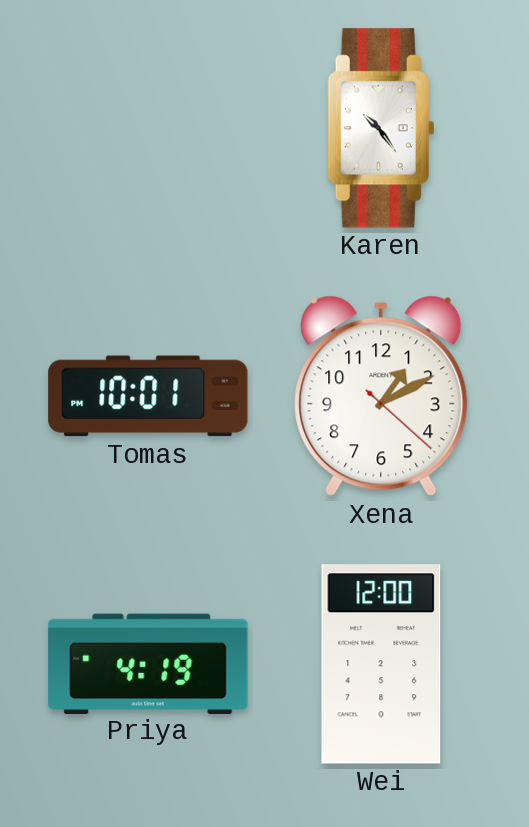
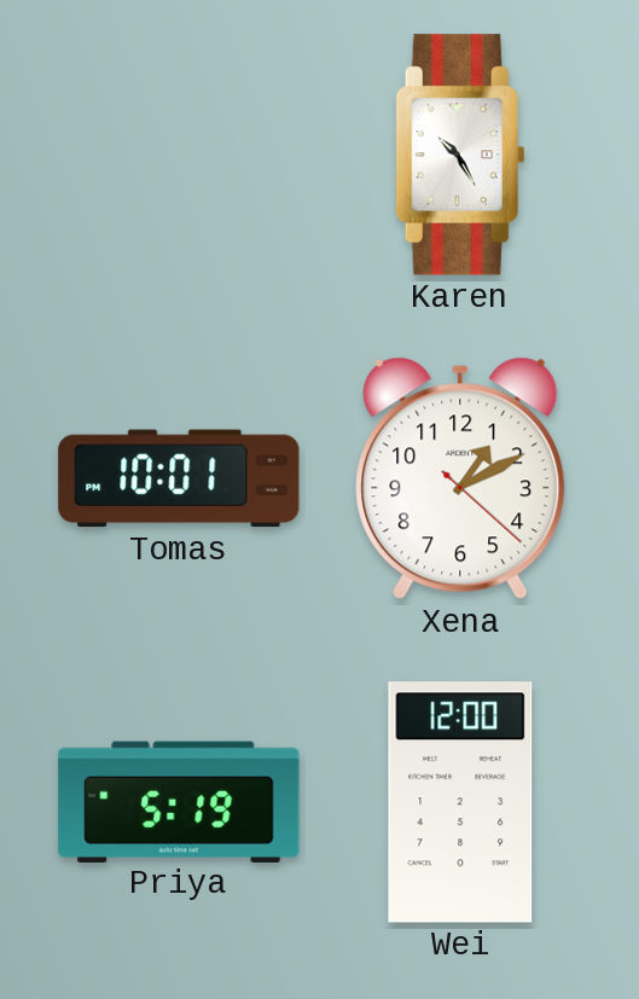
Karen: 10:24 -> 10:25
Priya: 4:19 -> 5:19
